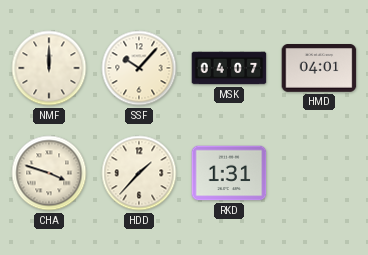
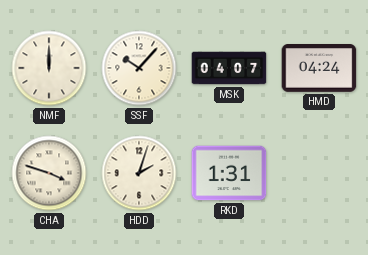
HMD: 04:01 -> 04:24
HDD: 1:37 -> 2:03
